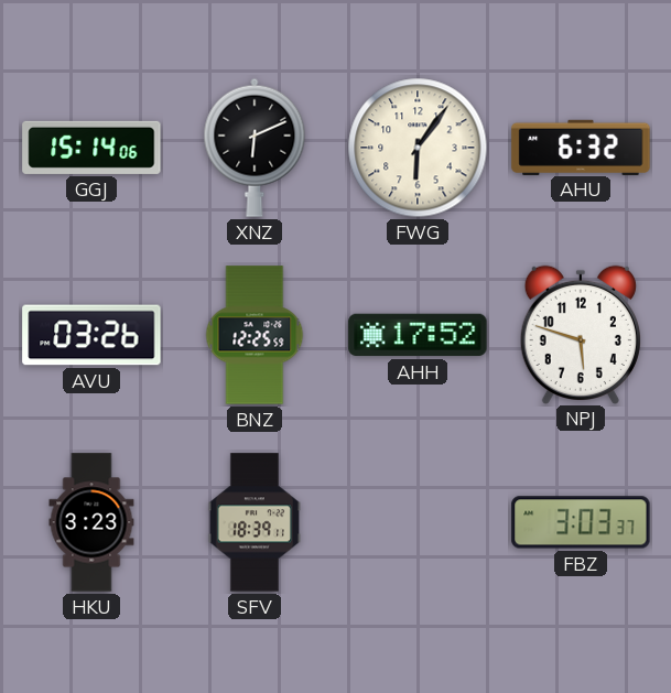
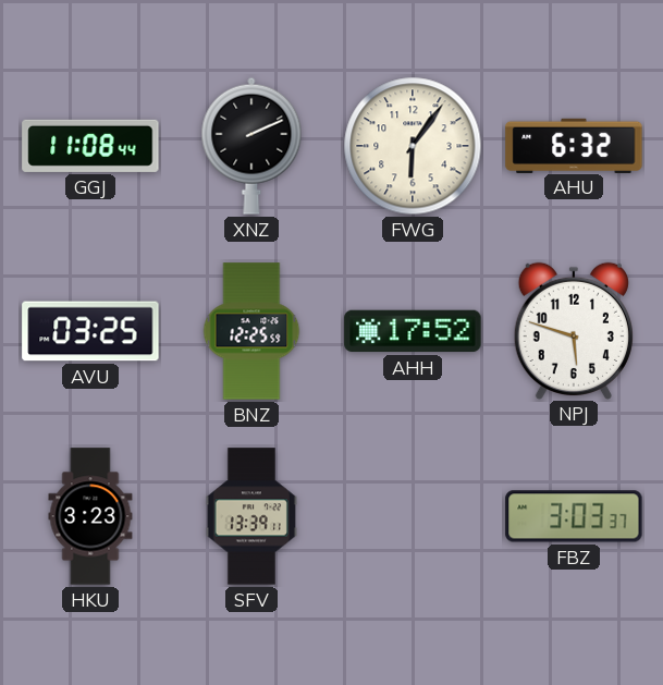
GGJ: 15:14 -> 11:08
XNZ: 6:11 -> 2:11
AVU: 03:26 -> 03:25
SFV: 18:39 -> 13:39
